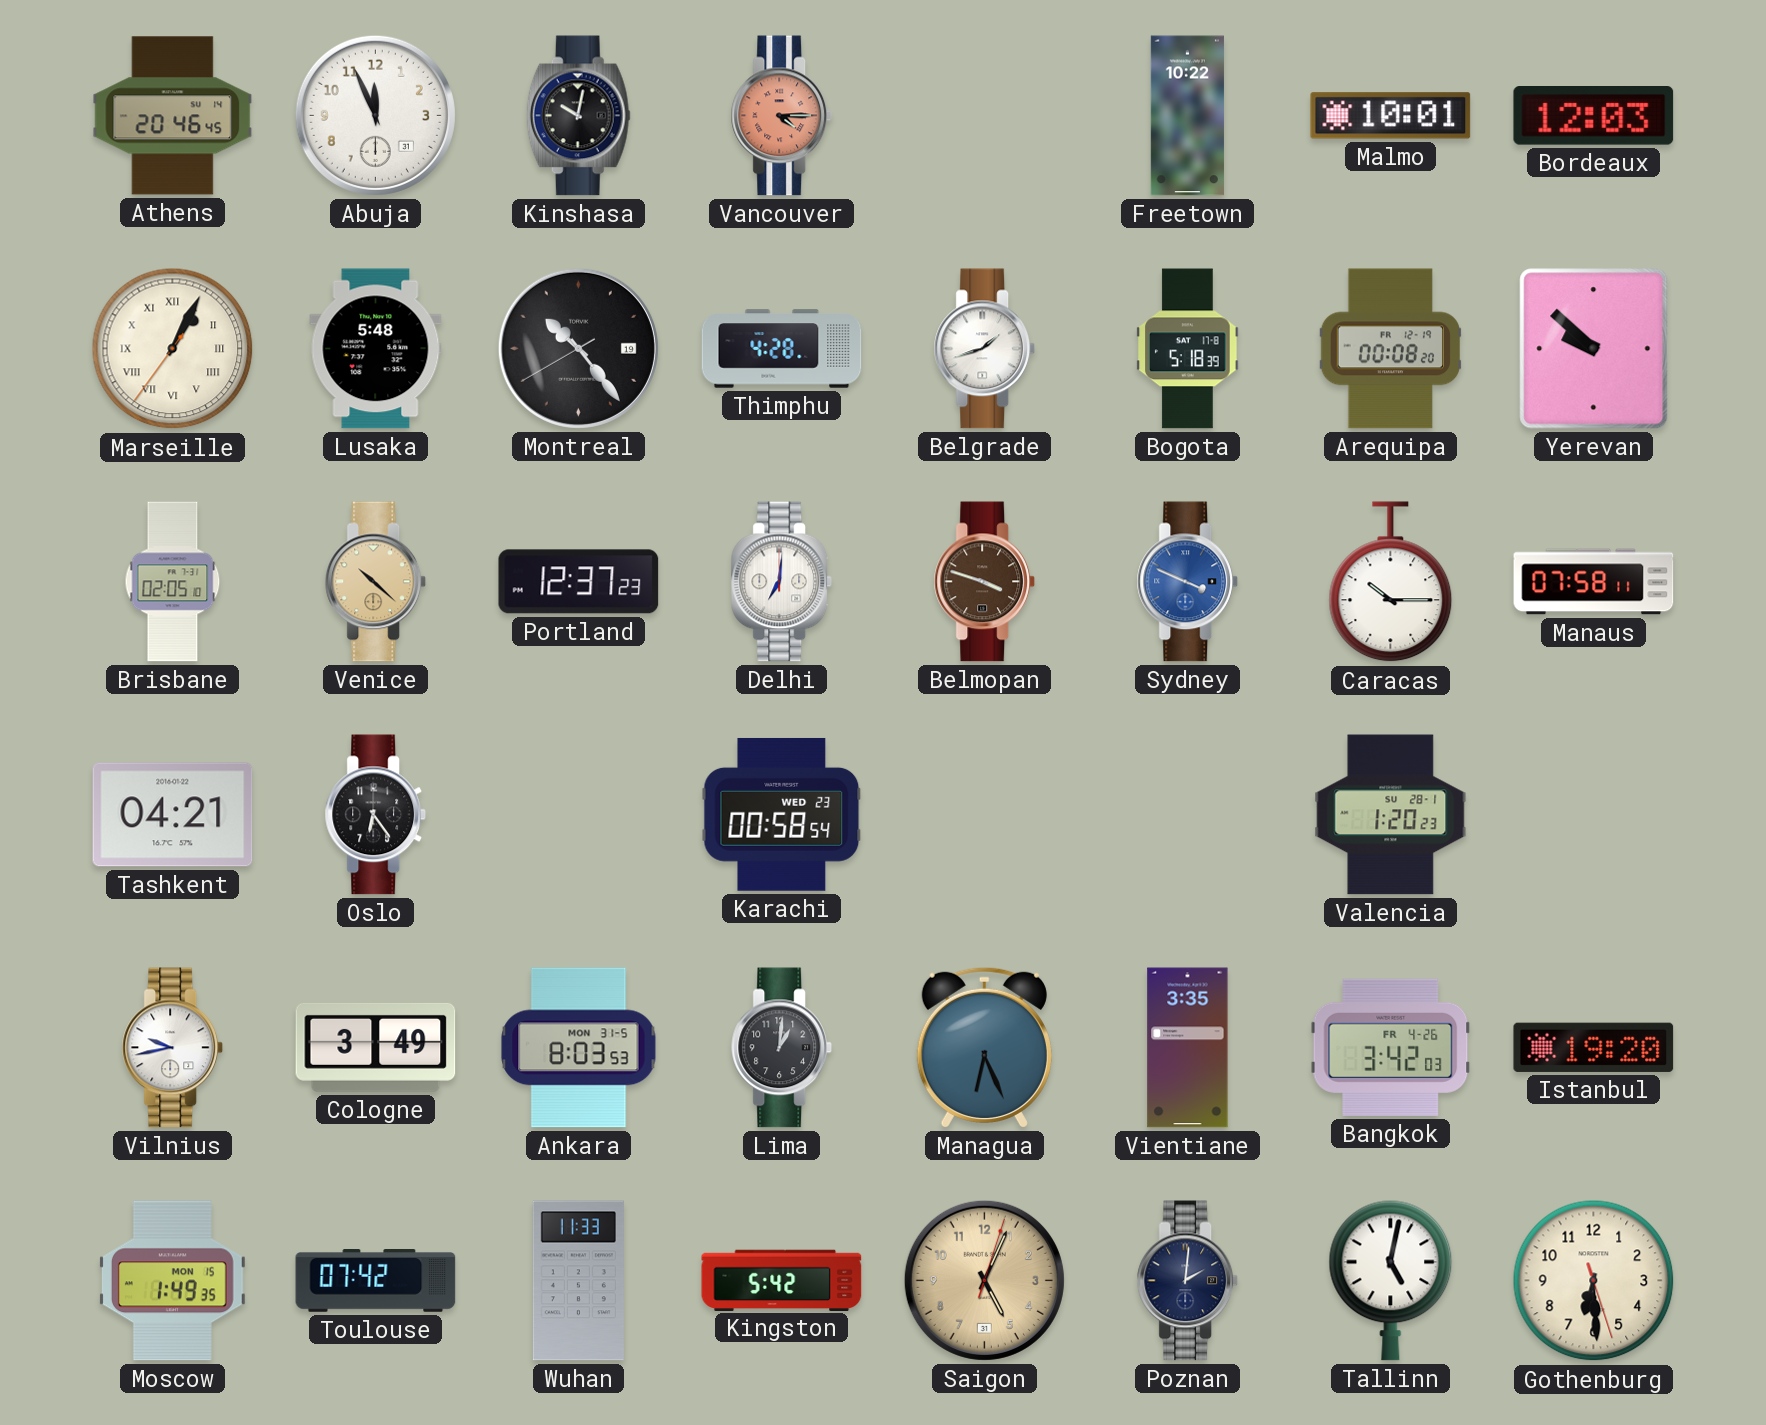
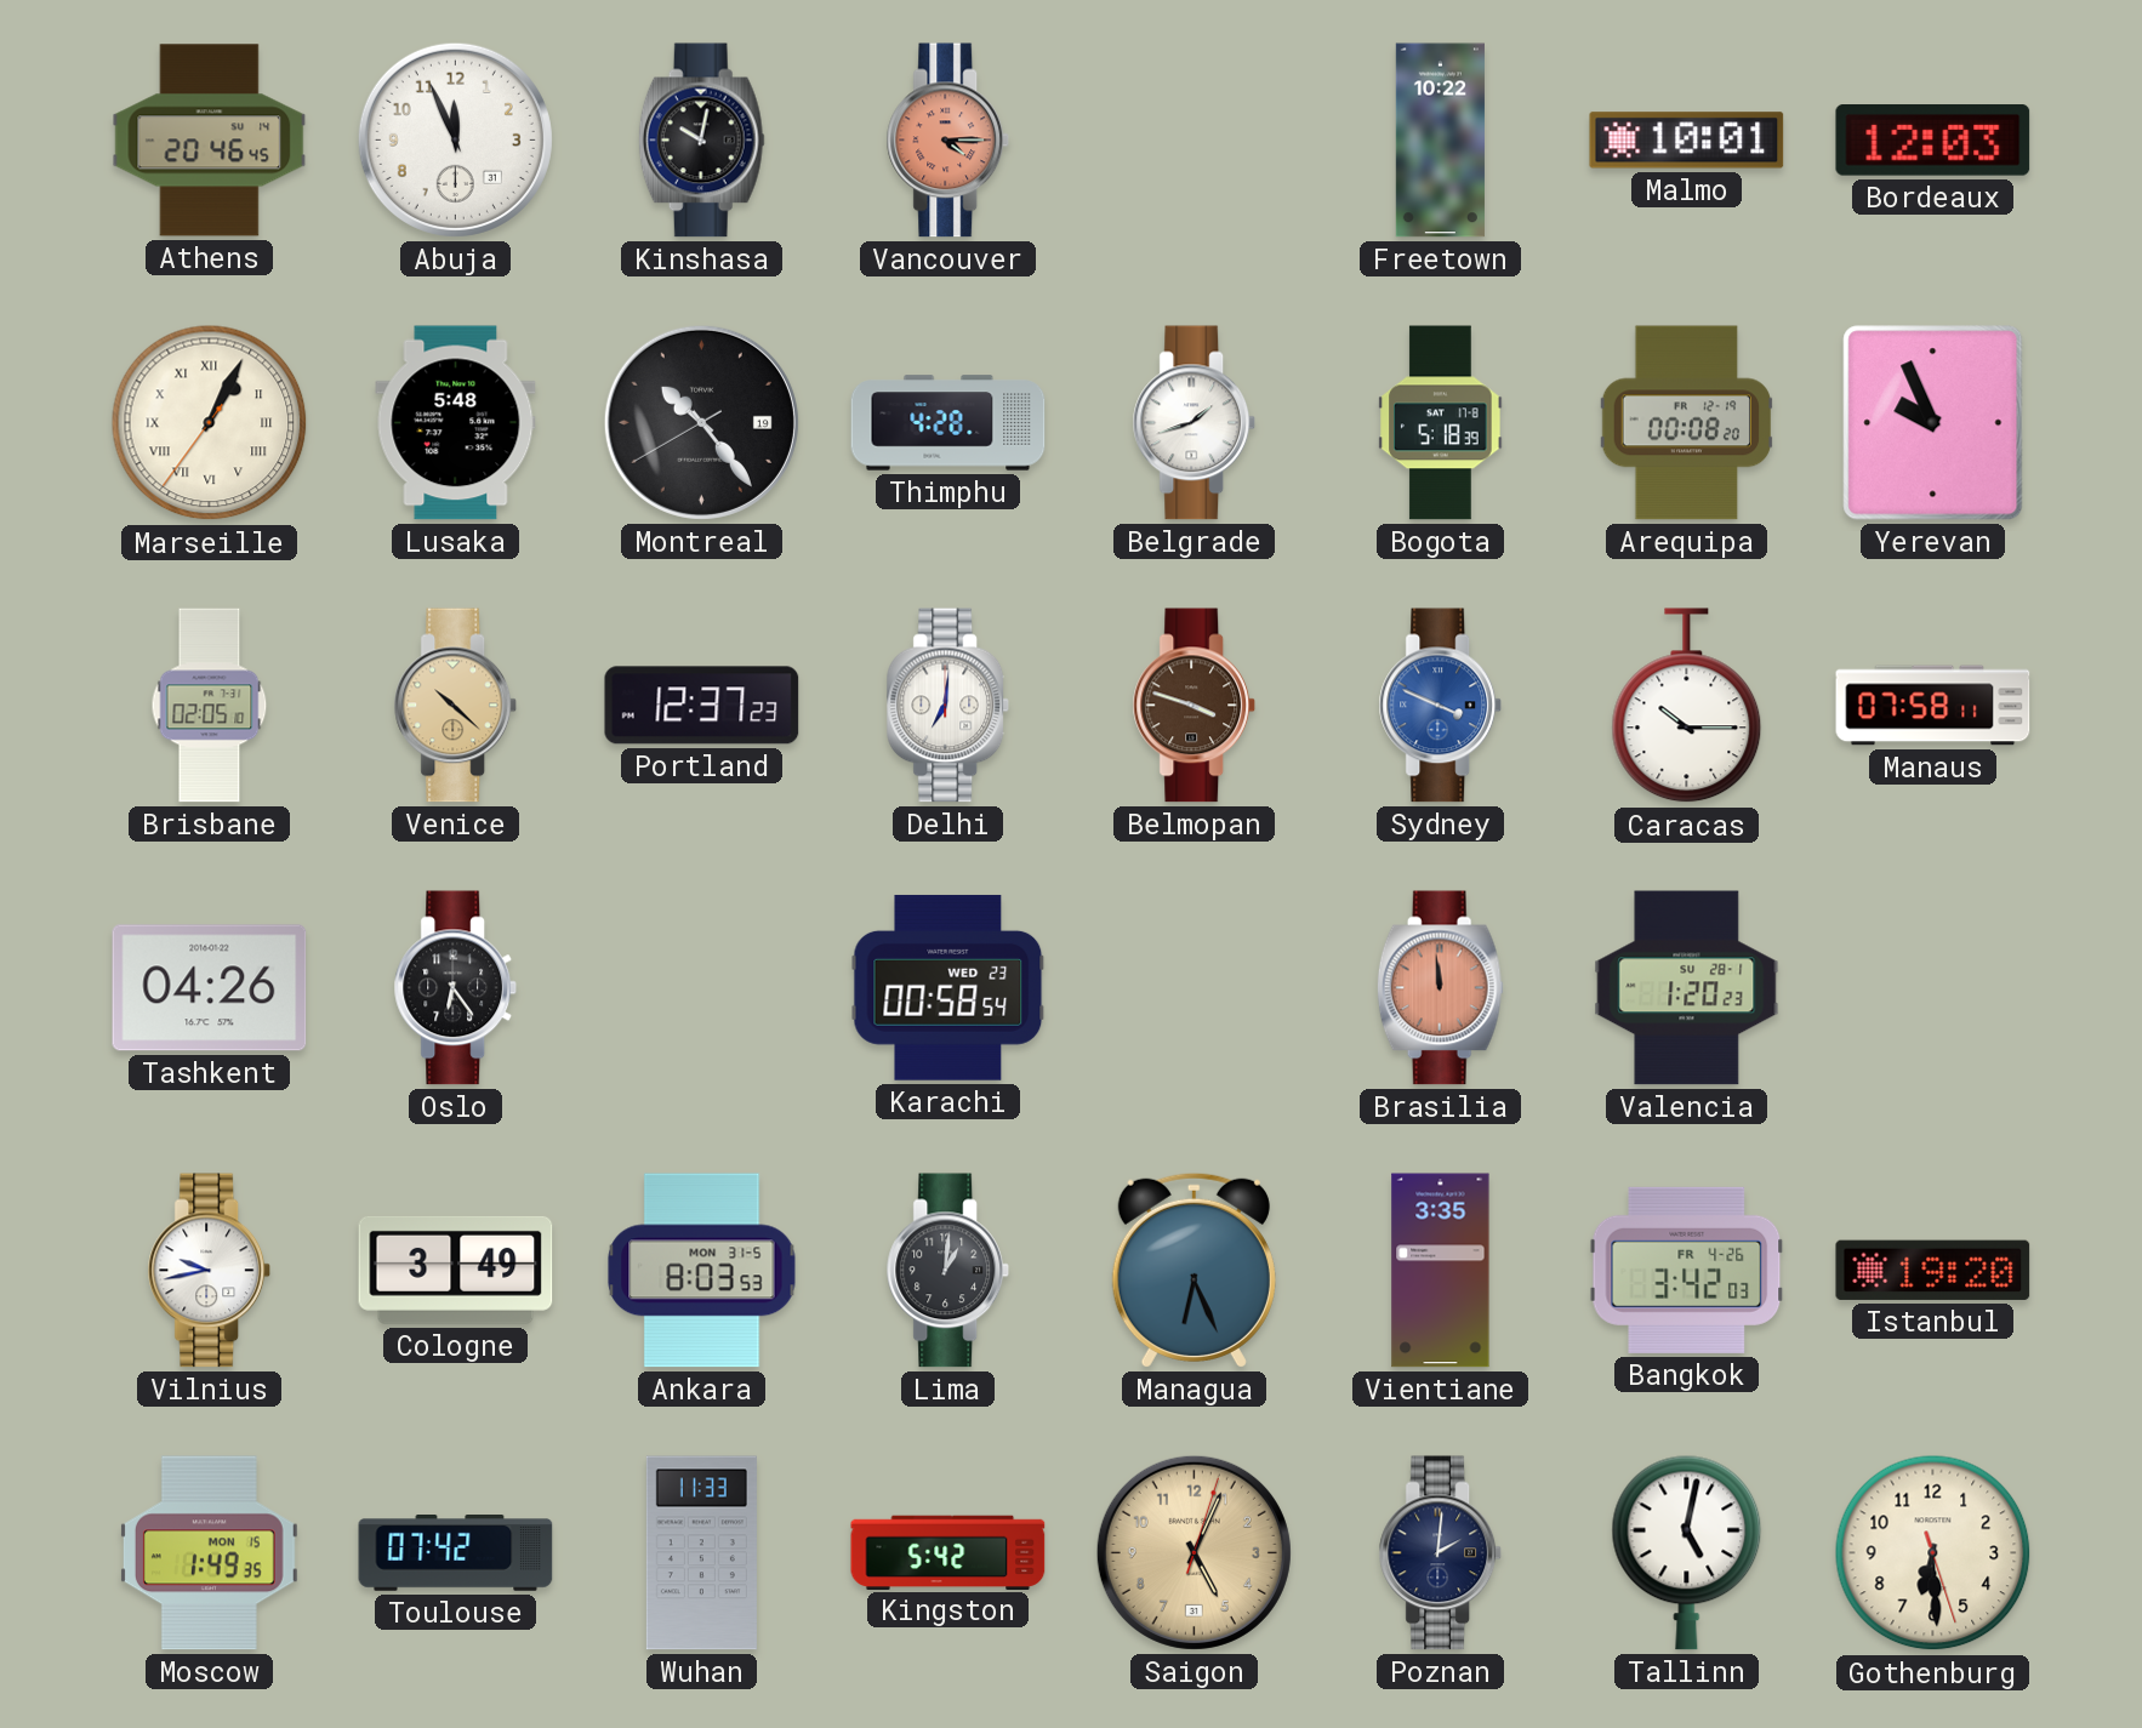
Yerevan: 9:52 -> 9:56
Tashkent: 04:21 -> 04:26
Brasilia: none -> 11:59
